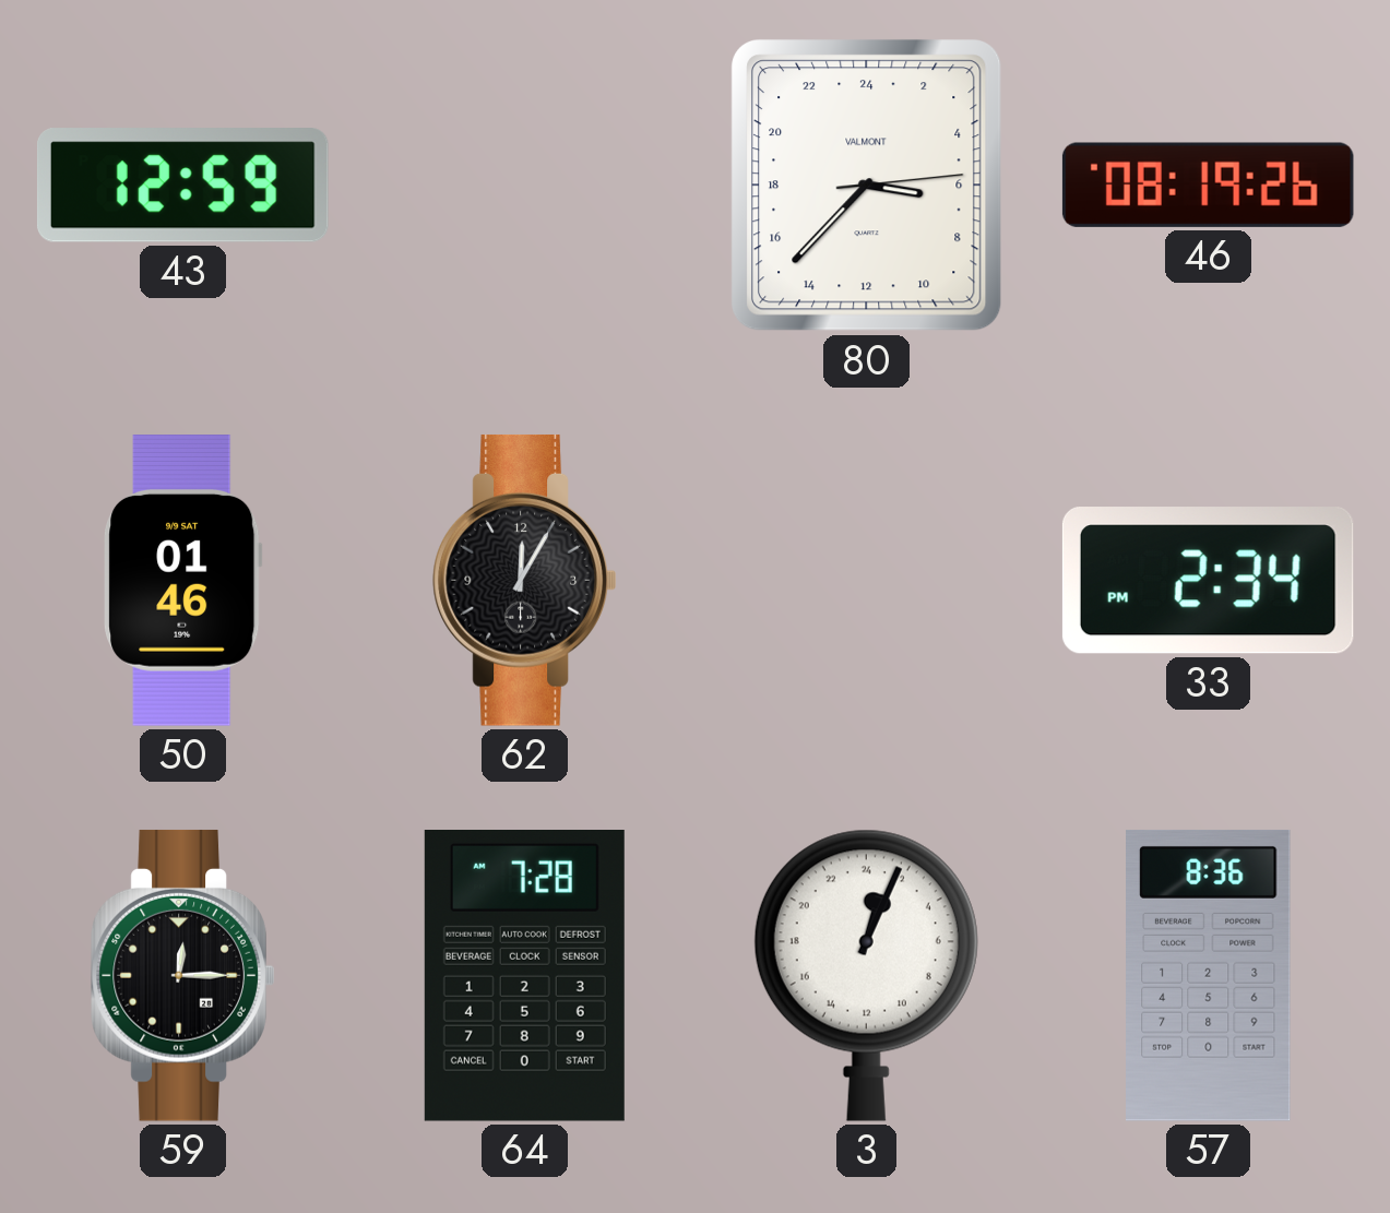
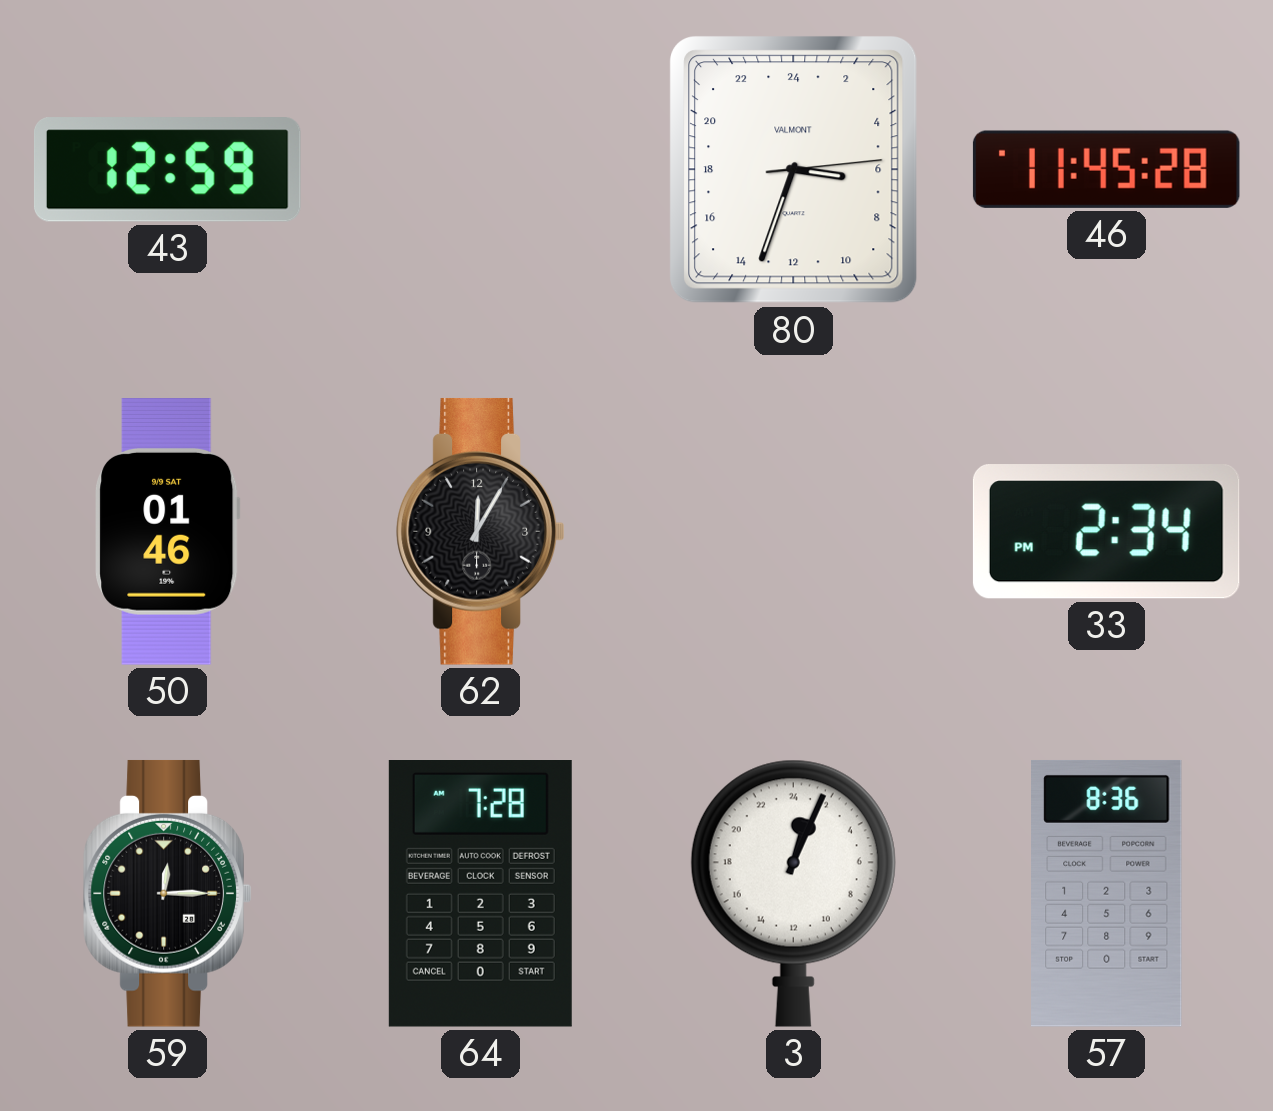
80: 6:37 -> 6:33
46: 08:19 -> 11:45
